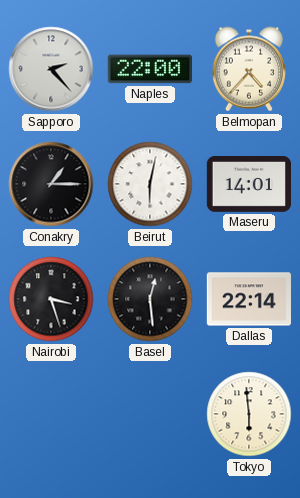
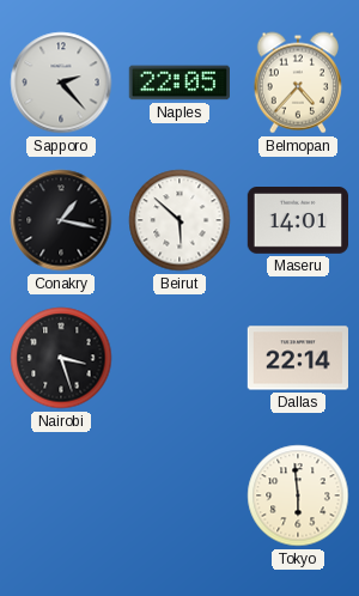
Naples: 22:00 -> 22:05
Conakry: 1:15 -> 1:17
Beirut: 6:02 -> 5:52
Basel: 12:29 -> none
